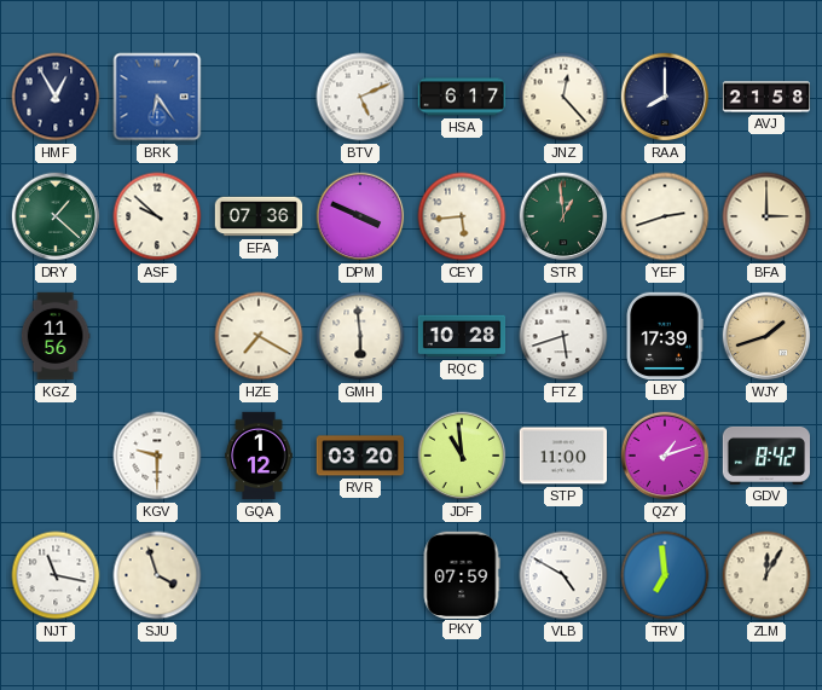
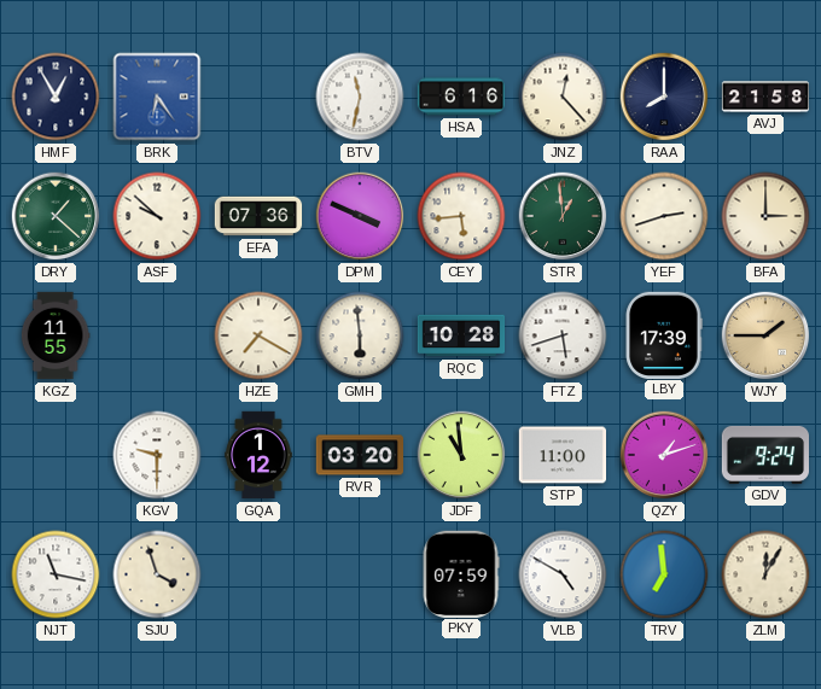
BTV: 5:11 -> 11:32
HSA: 6:17 -> 6:16
KGZ: 11:56 -> 11:55
WJY: 1:42 -> 1:45
GDV: 8:42 -> 9:24
